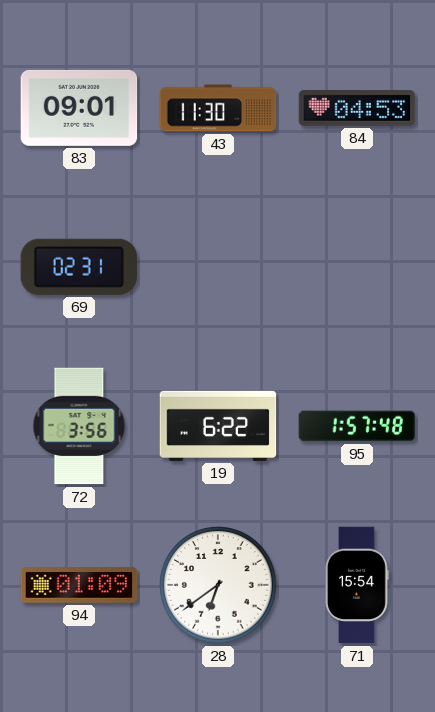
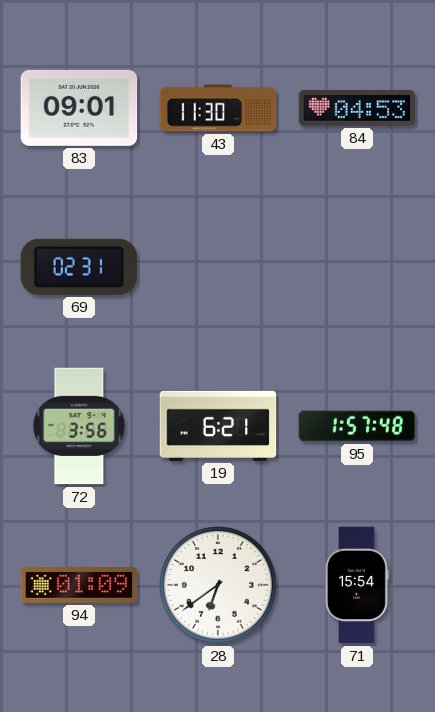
19: 6:22 -> 6:21
